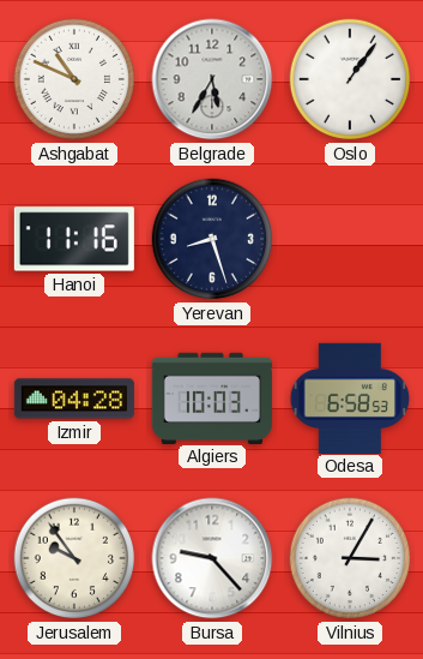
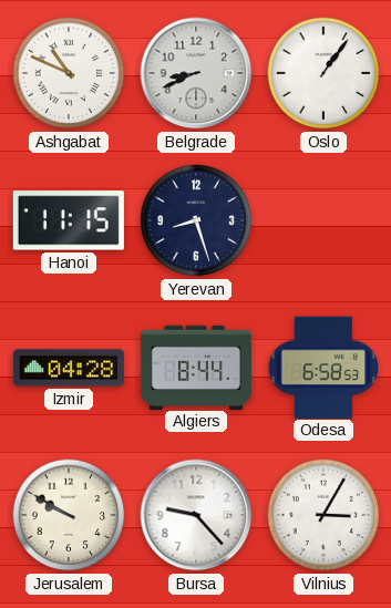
Belgrade: 5:35 -> 8:41
Hanoi: 11:16 -> 11:15
Algiers: 10:03 -> 8:44
Jerusalem: 9:54 -> 9:50
